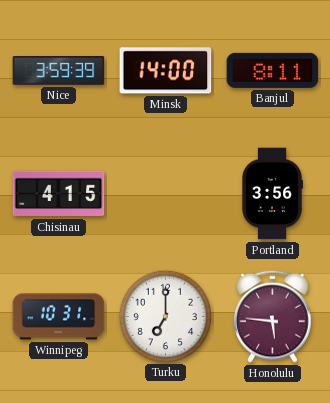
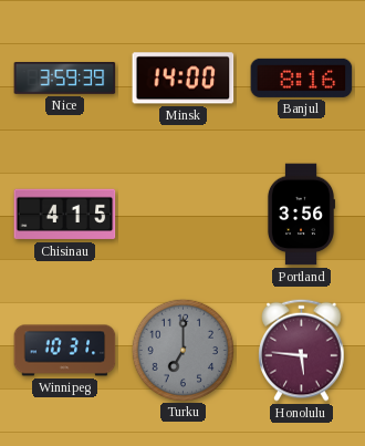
Banjul: 8:11 -> 8:16
Turku dial: white -> grey
